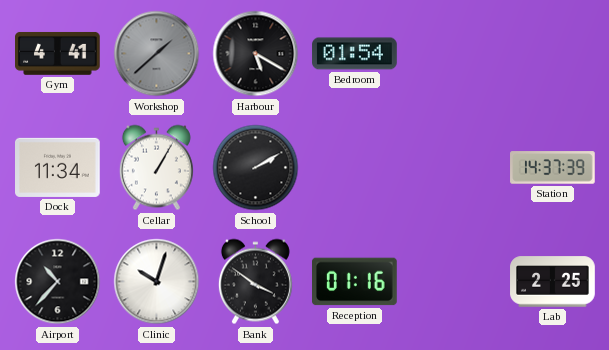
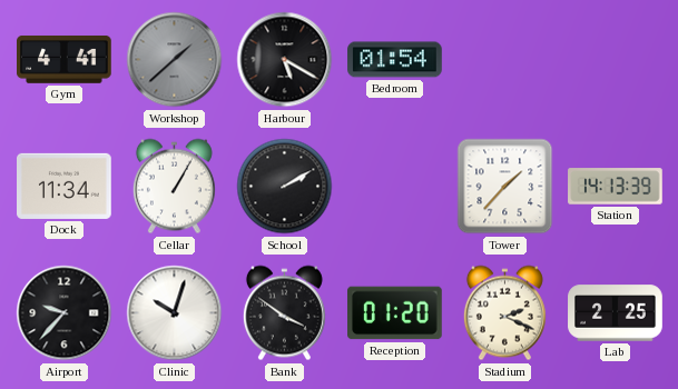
Tower: none -> 1:37
Station: 14:37 -> 14:13
Airport: 10:37 -> 9:37
Reception: 01:16 -> 01:20
Stadium: none -> 2:19
